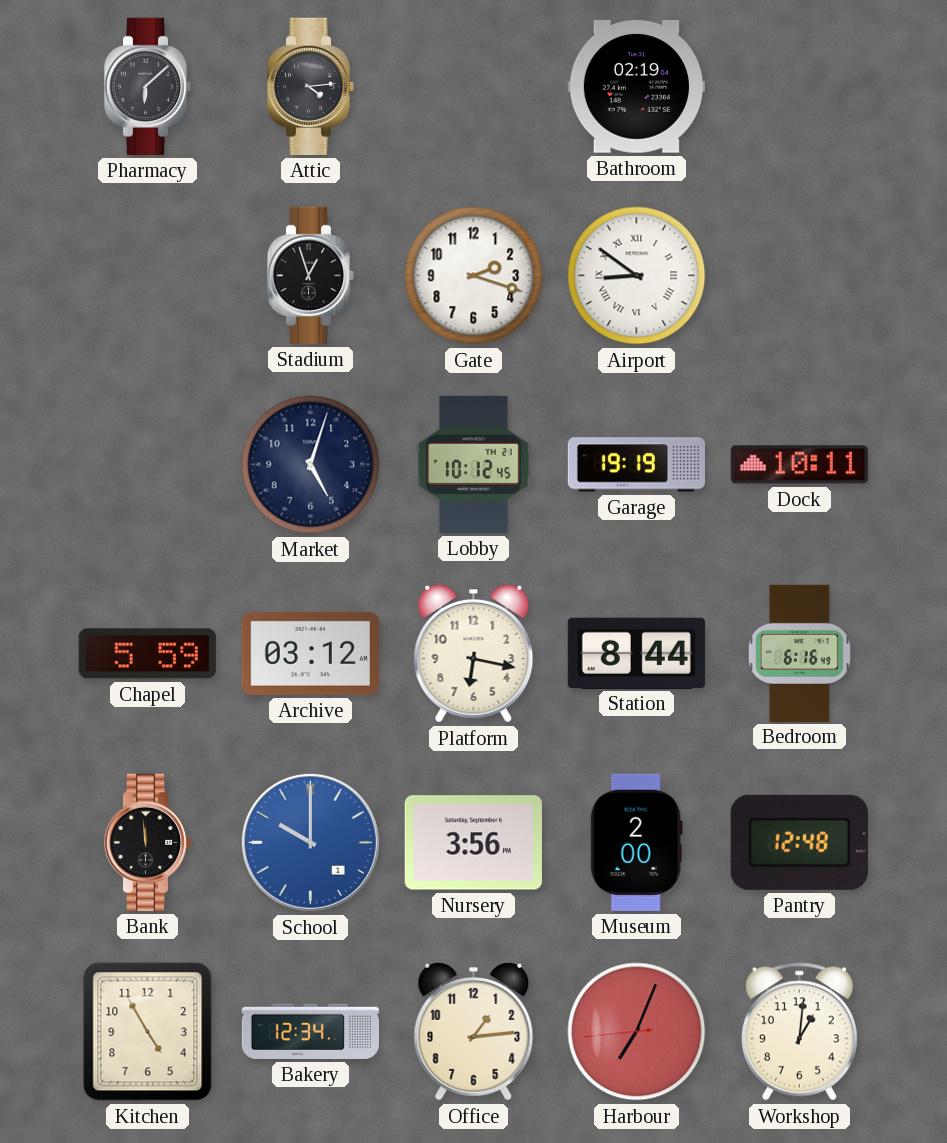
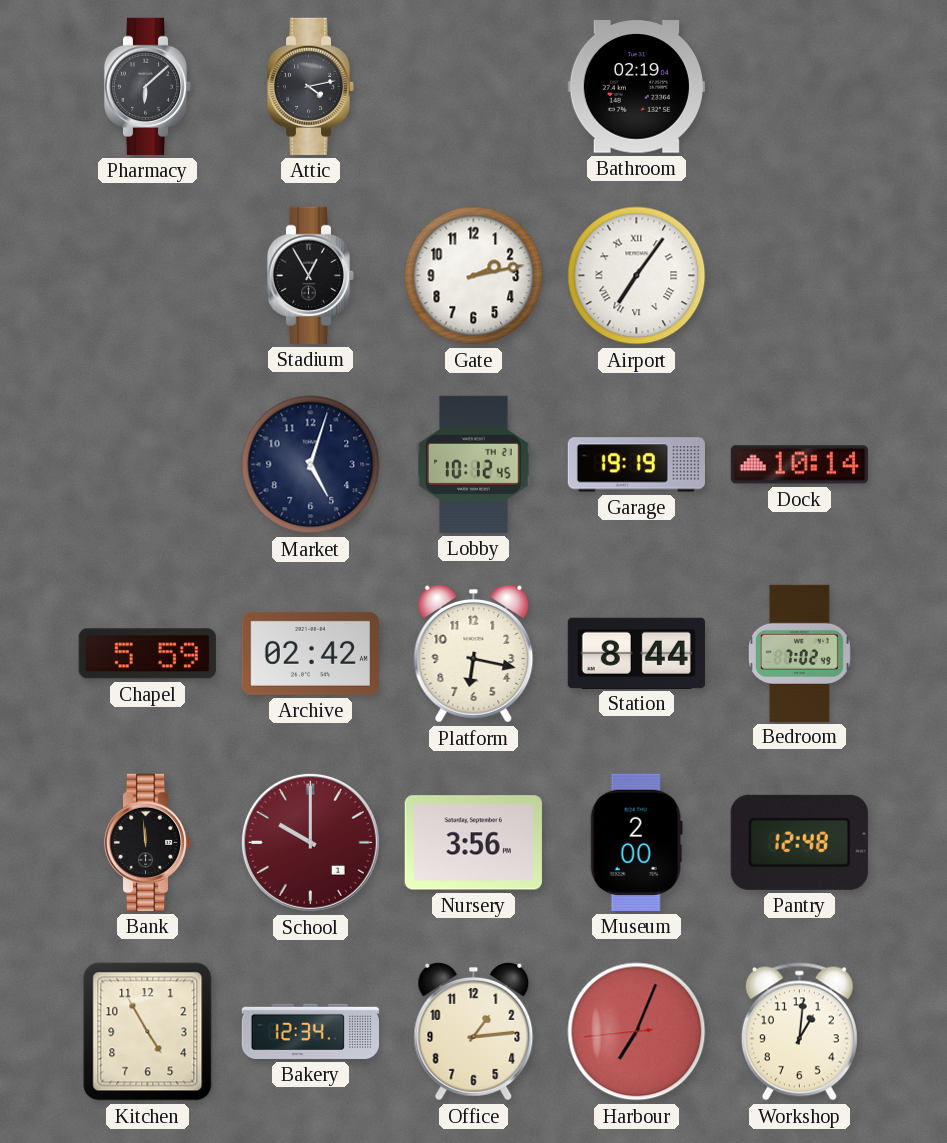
Attic: 4:14 -> 4:13
Stadium: 12:57 -> 12:55
Gate: 2:18 -> 2:13
Airport: 8:51 -> 7:06
Dock: 10:11 -> 10:14
Archive: 03:12 -> 02:42
Bedroom: 6:16 -> 7:02
School dial: blue -> burgundy
